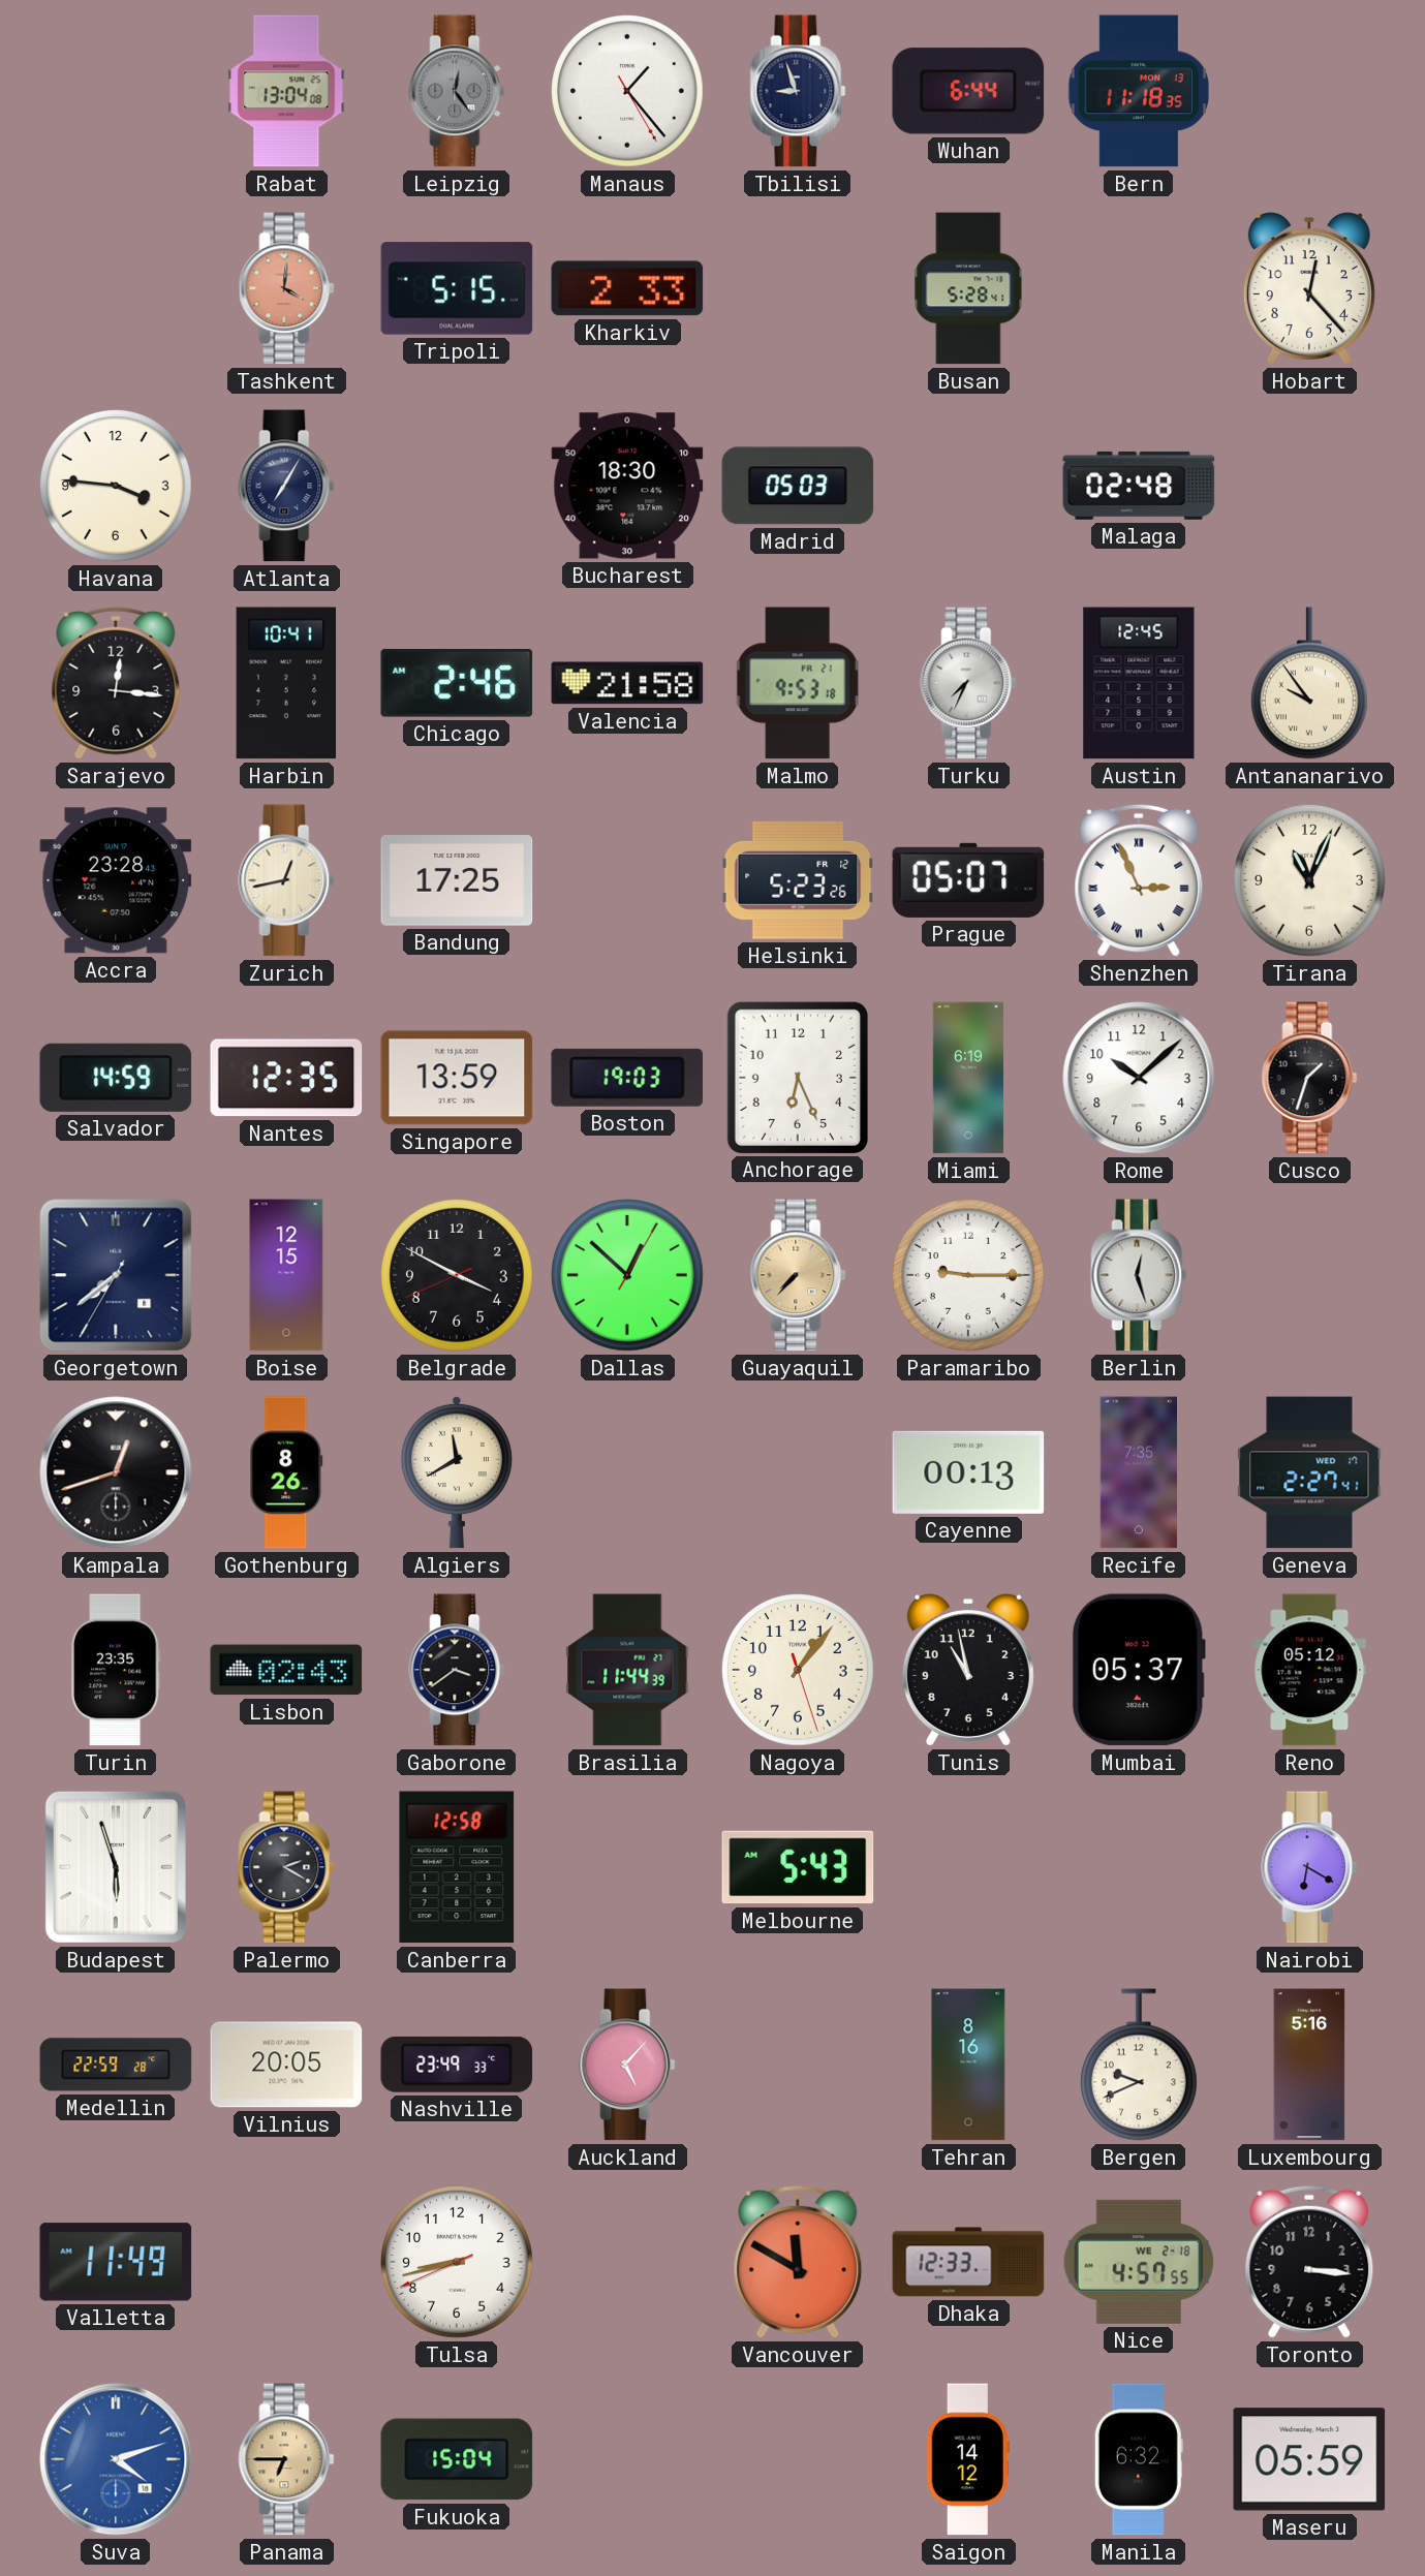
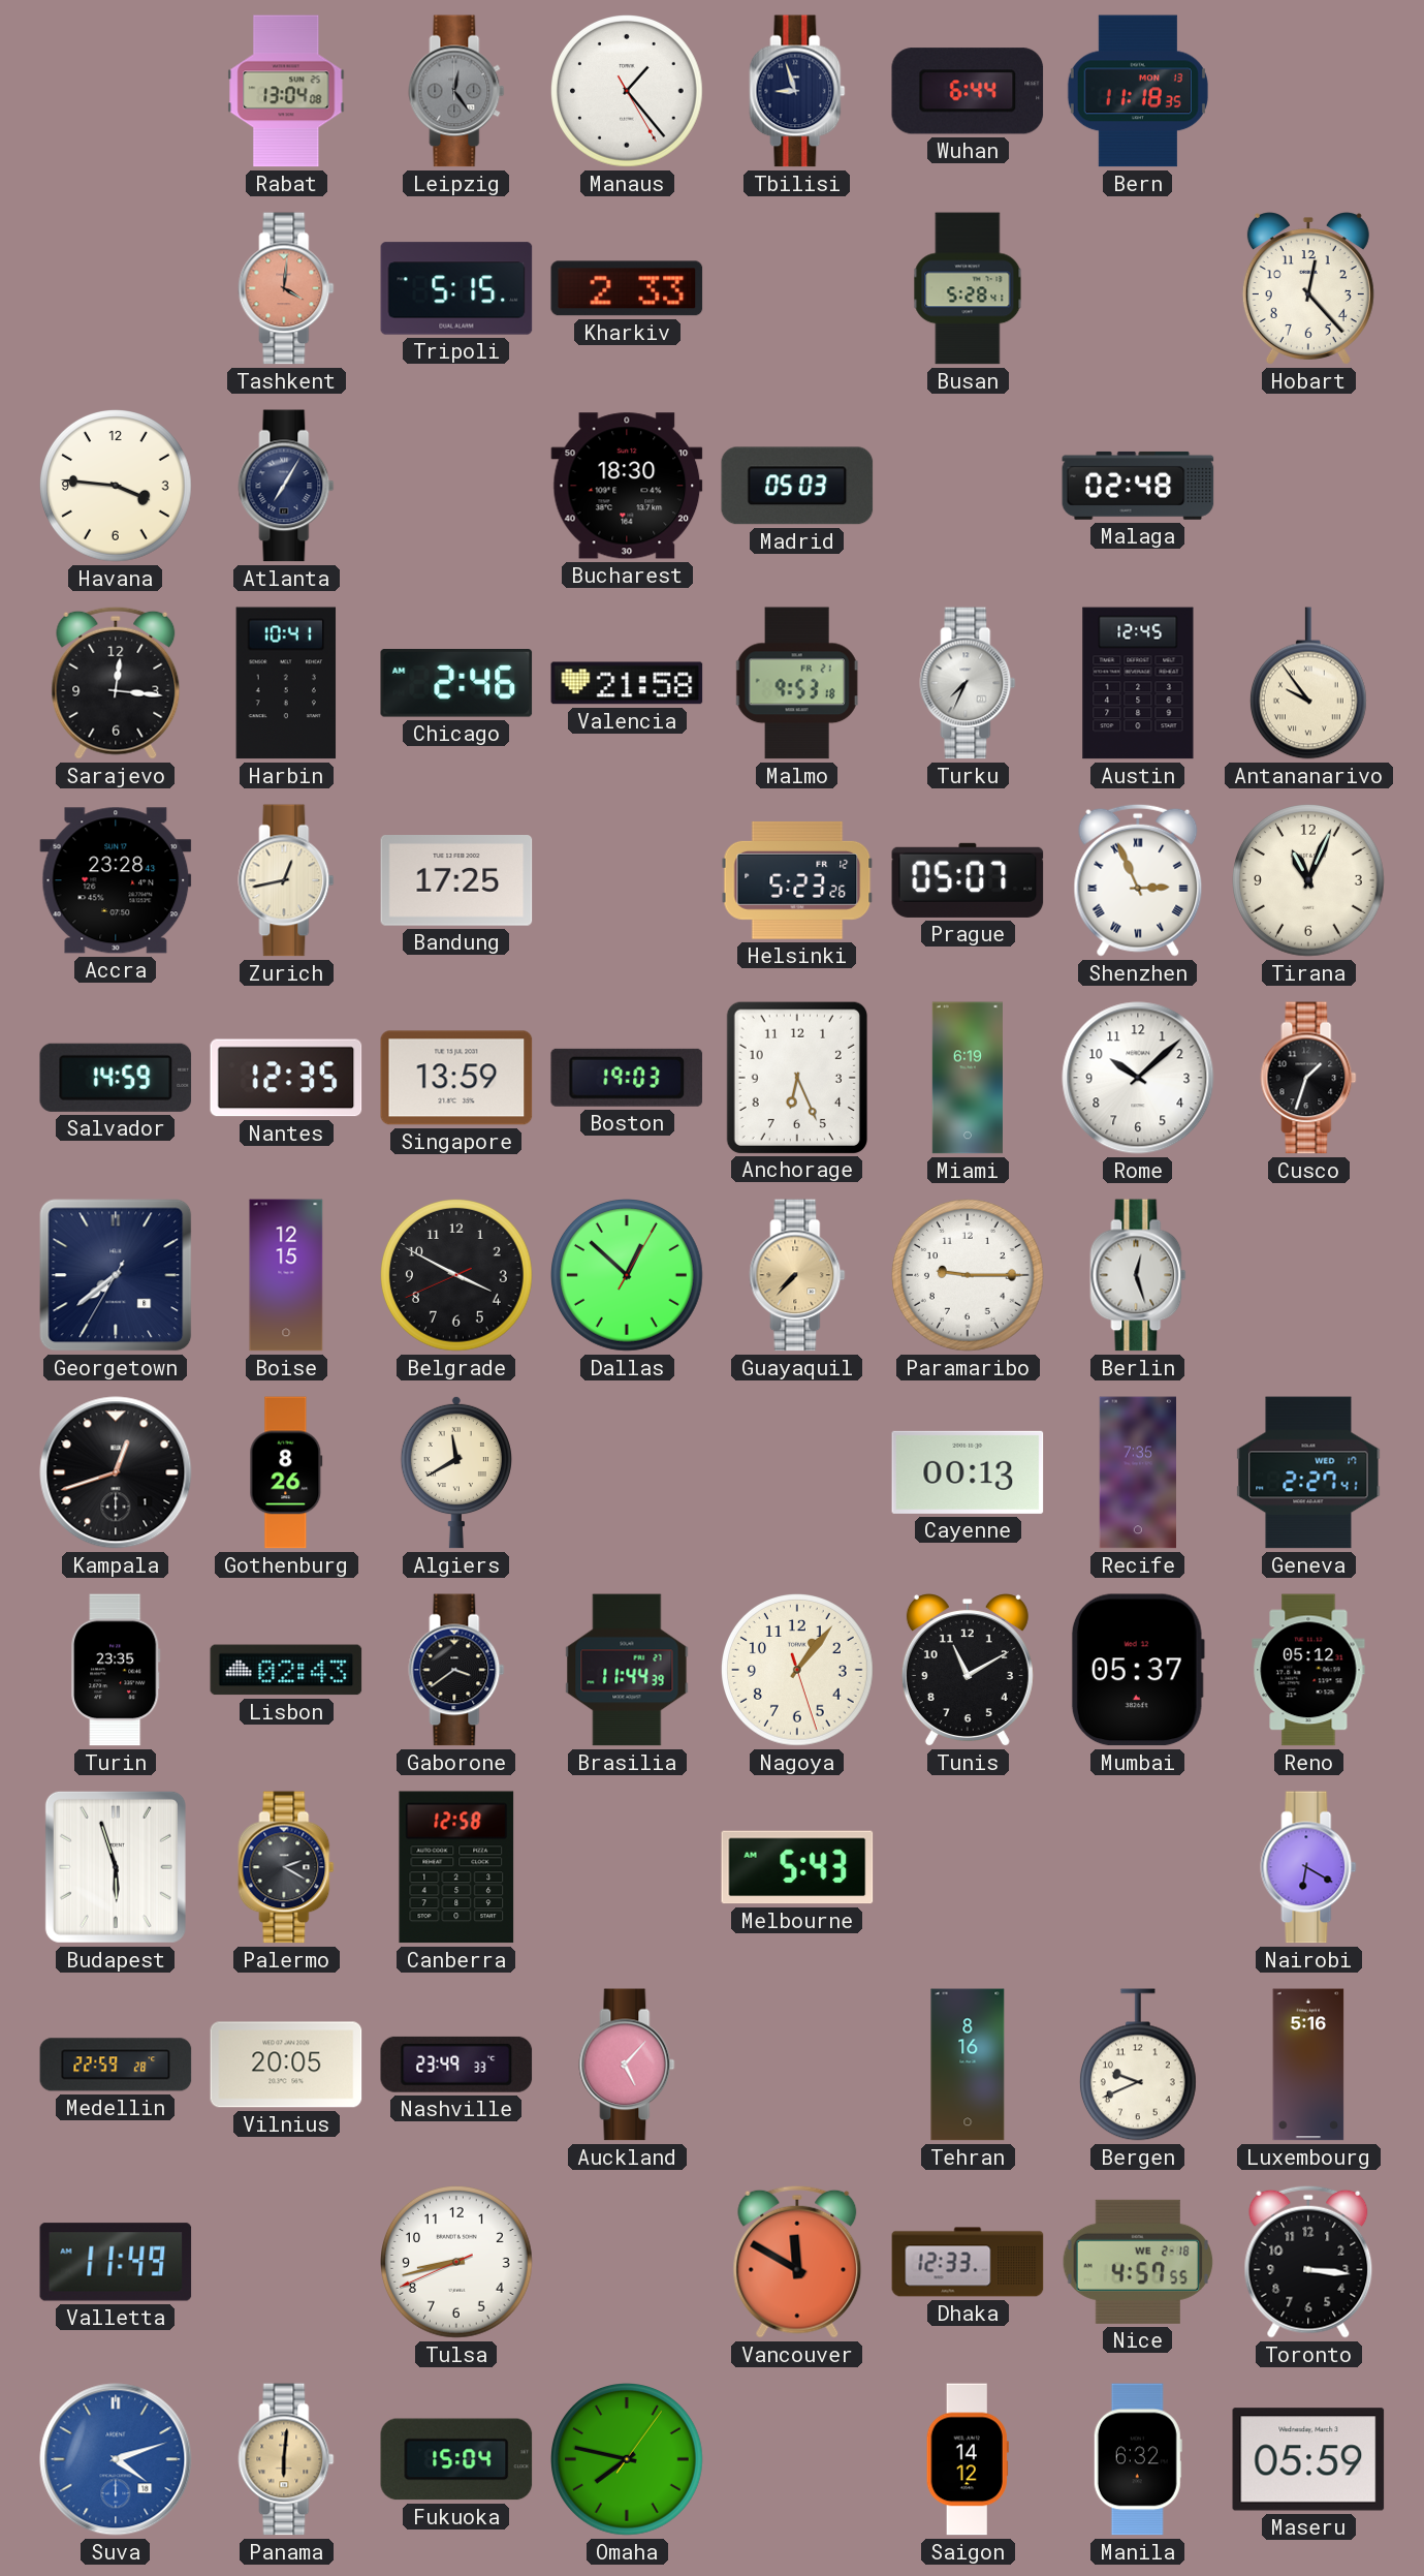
Tunis: 10:58 -> 11:10
Panama: 6:45 -> 6:01
Omaha: none -> 7:47
